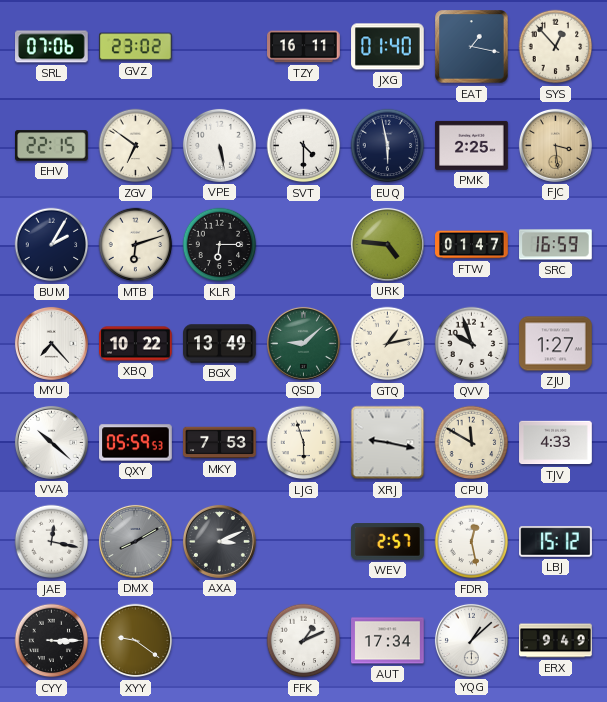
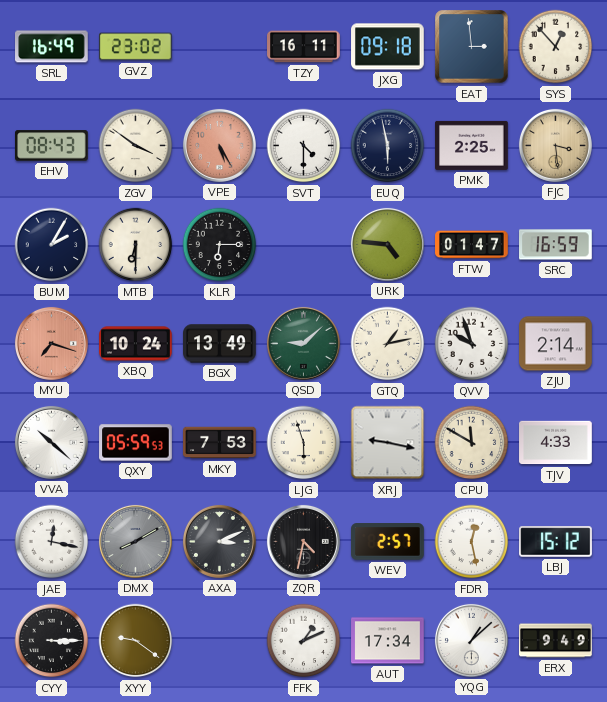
SRL: 07:06 -> 16:49
JXG: 01:40 -> 09:18
EAT: 1:17 -> 2:59
EHV: 22:15 -> 08:43
ZGV: 6:51 -> 3:51
VPE: 5:28 -> 5:25
VPE dial: white -> salmon
MTB: 6:12 -> 6:30
MYU: 7:23 -> 7:18
MYU dial: white -> salmon
XBQ: 10:22 -> 10:24
ZJU: 1:27 -> 2:14
ZQR: none -> 4:32
